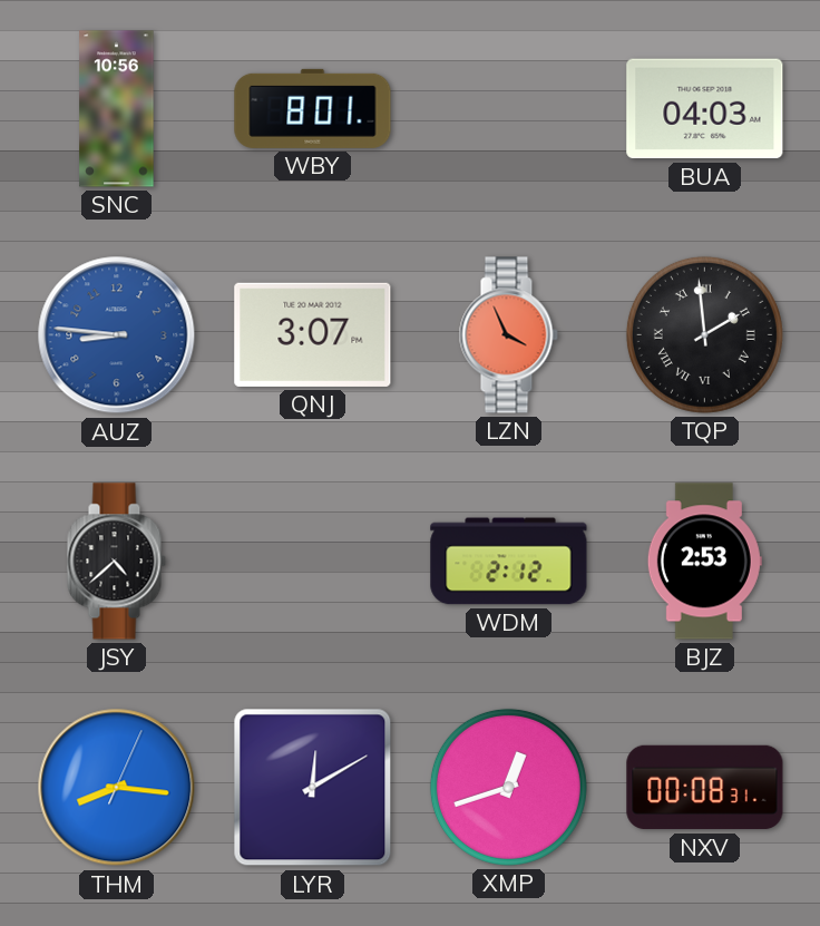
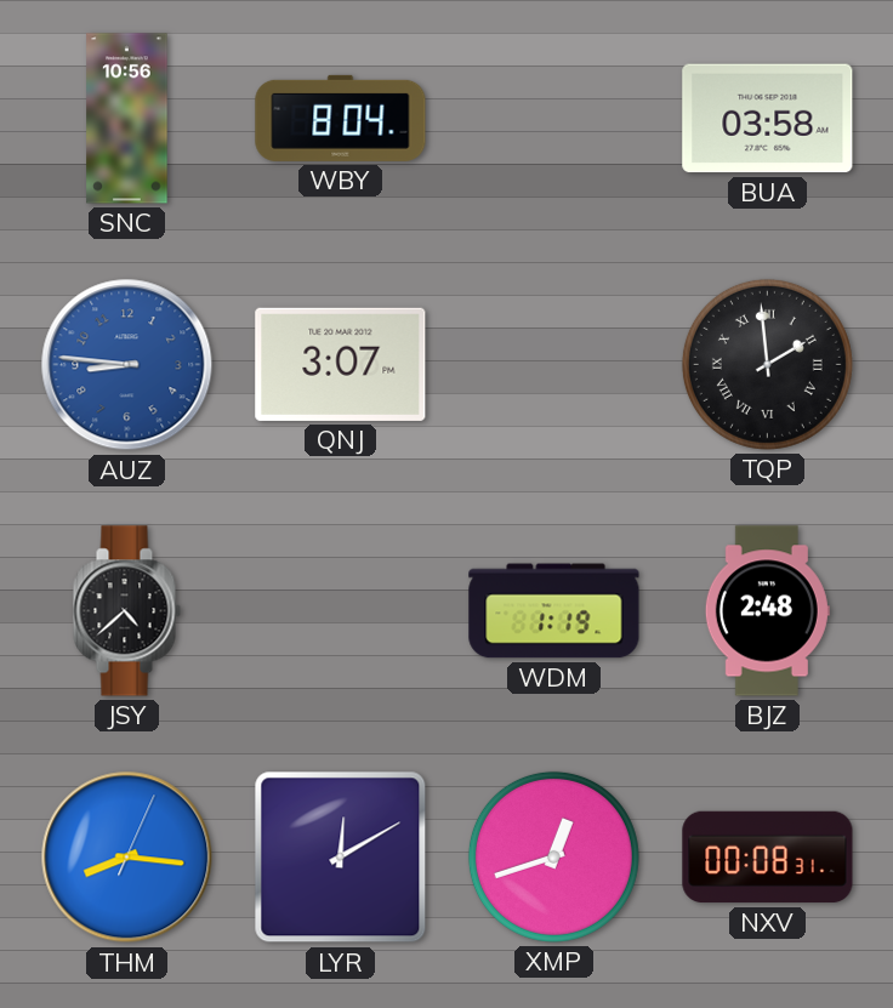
WBY: 8:01 -> 8:04
BUA: 04:03 -> 03:58
LZN: 3:56 -> none
WDM: 2:12 -> 1:19
BJZ: 2:53 -> 2:48
